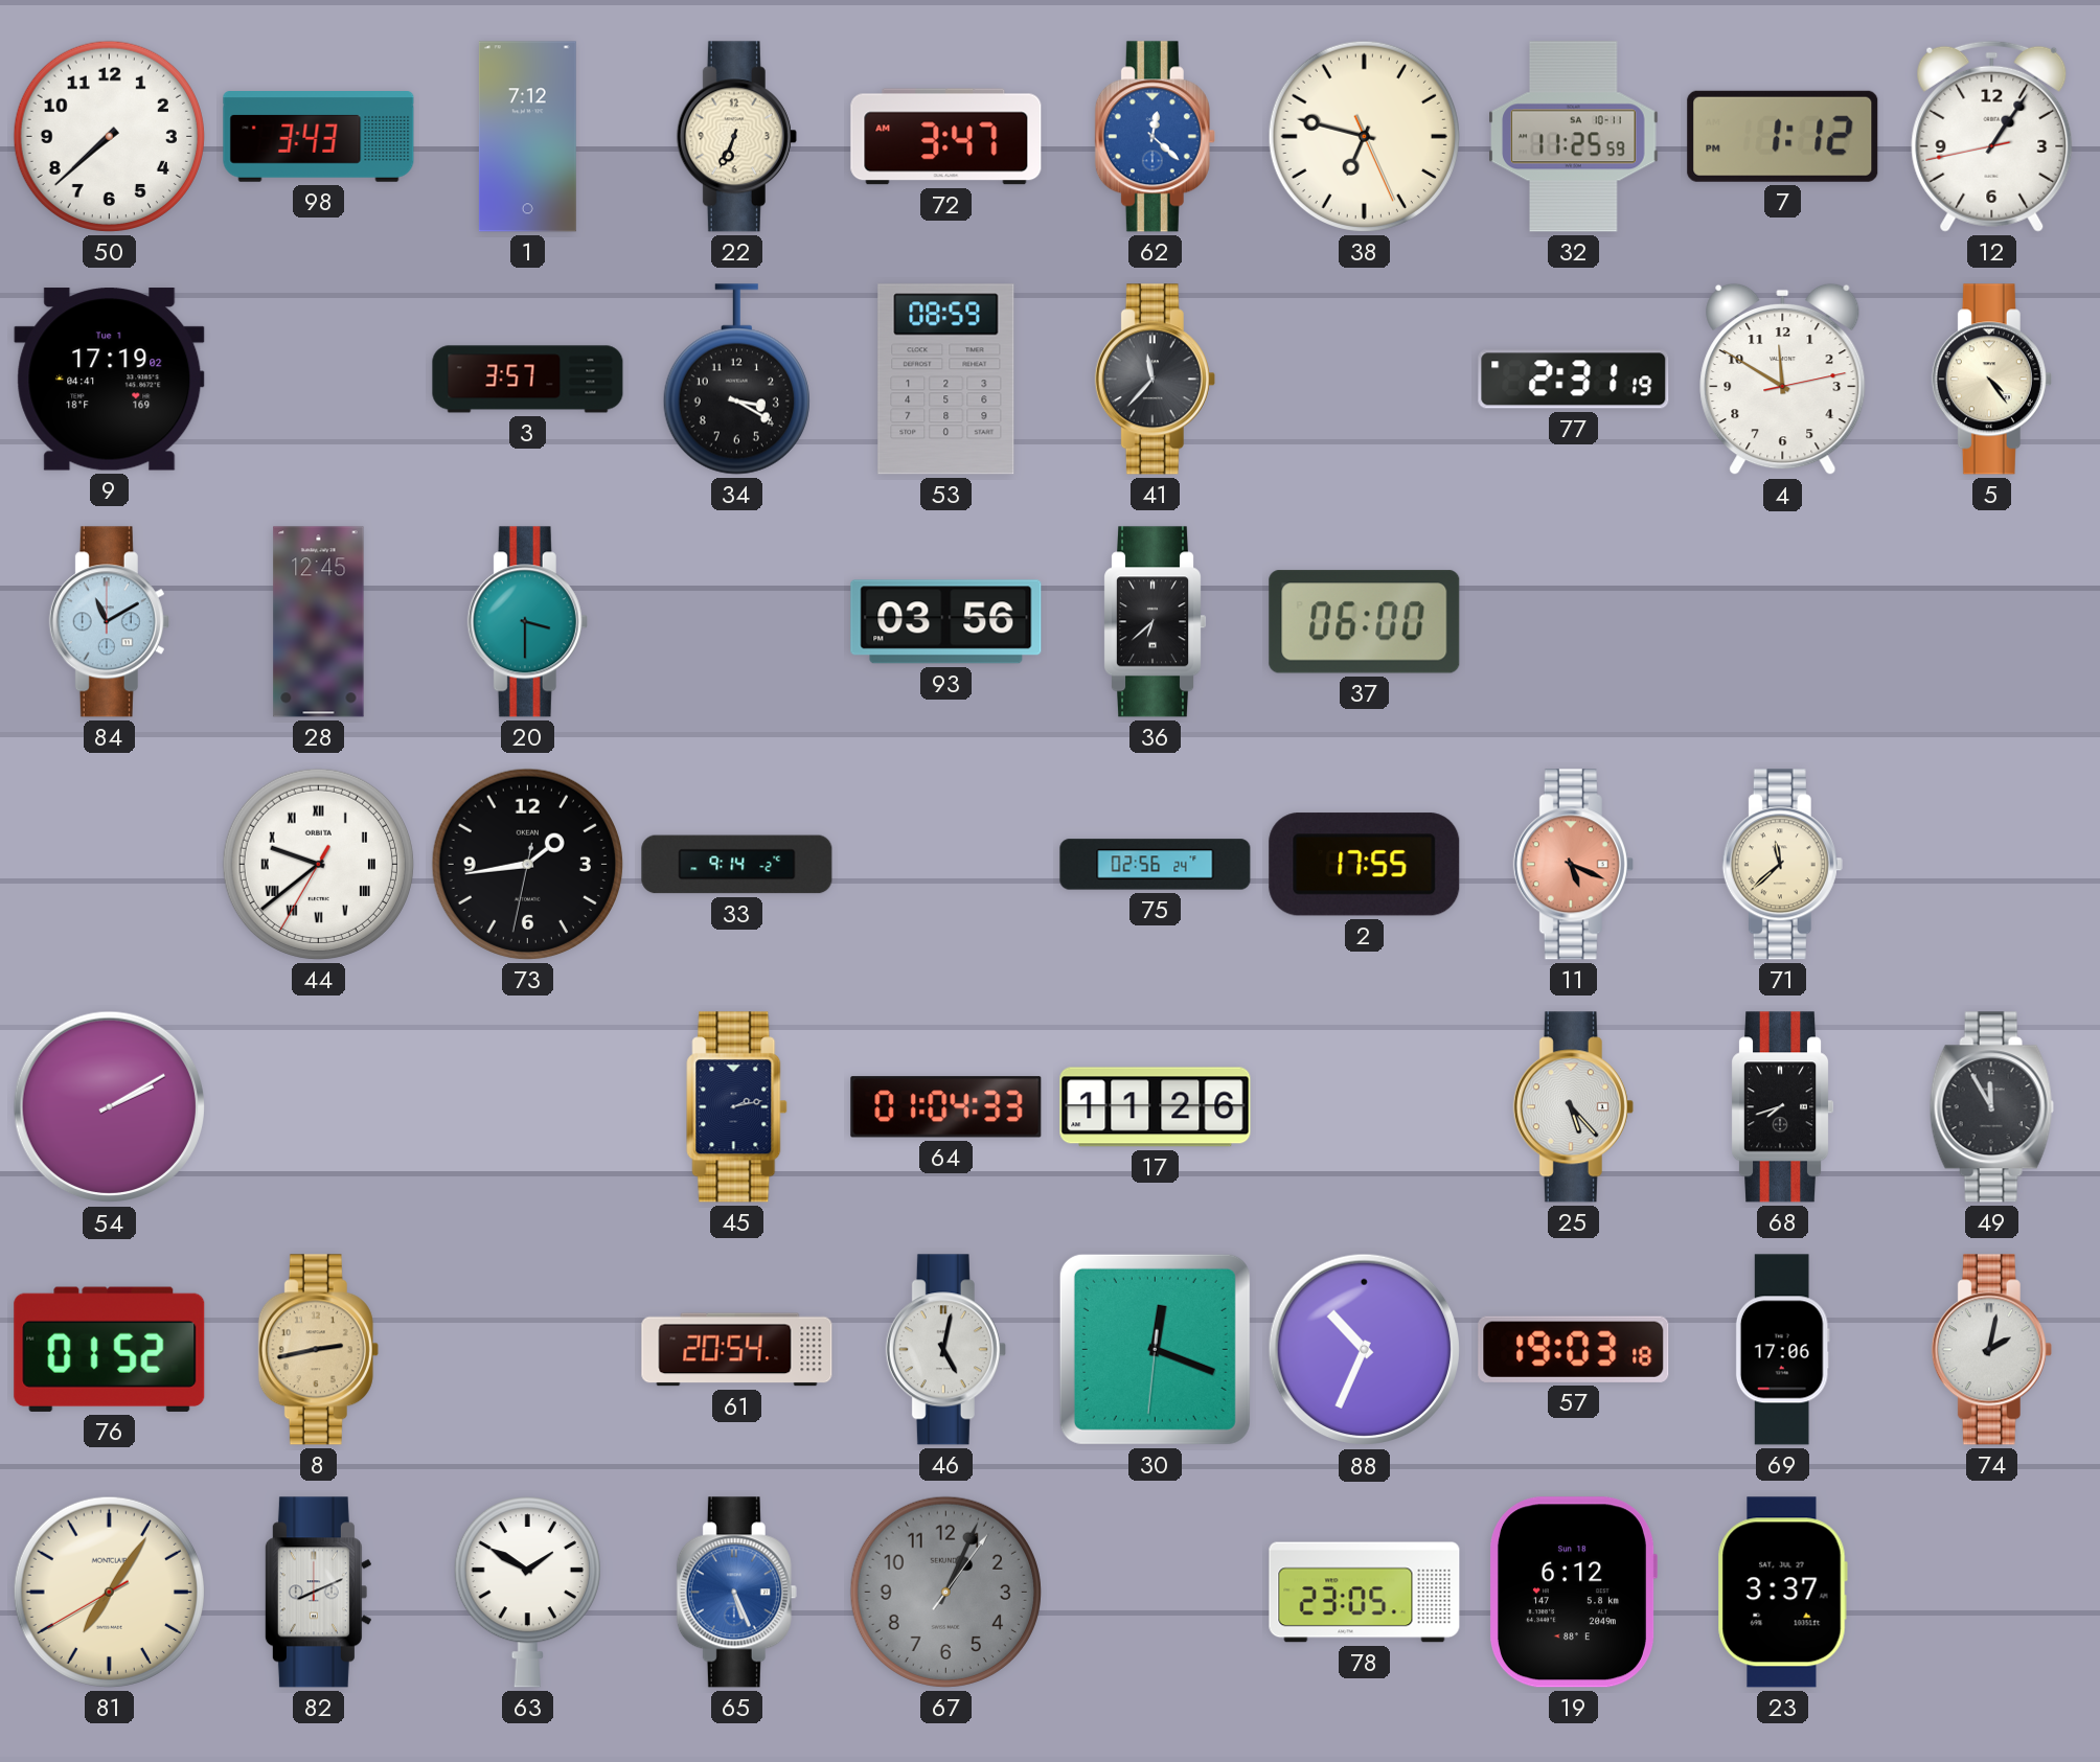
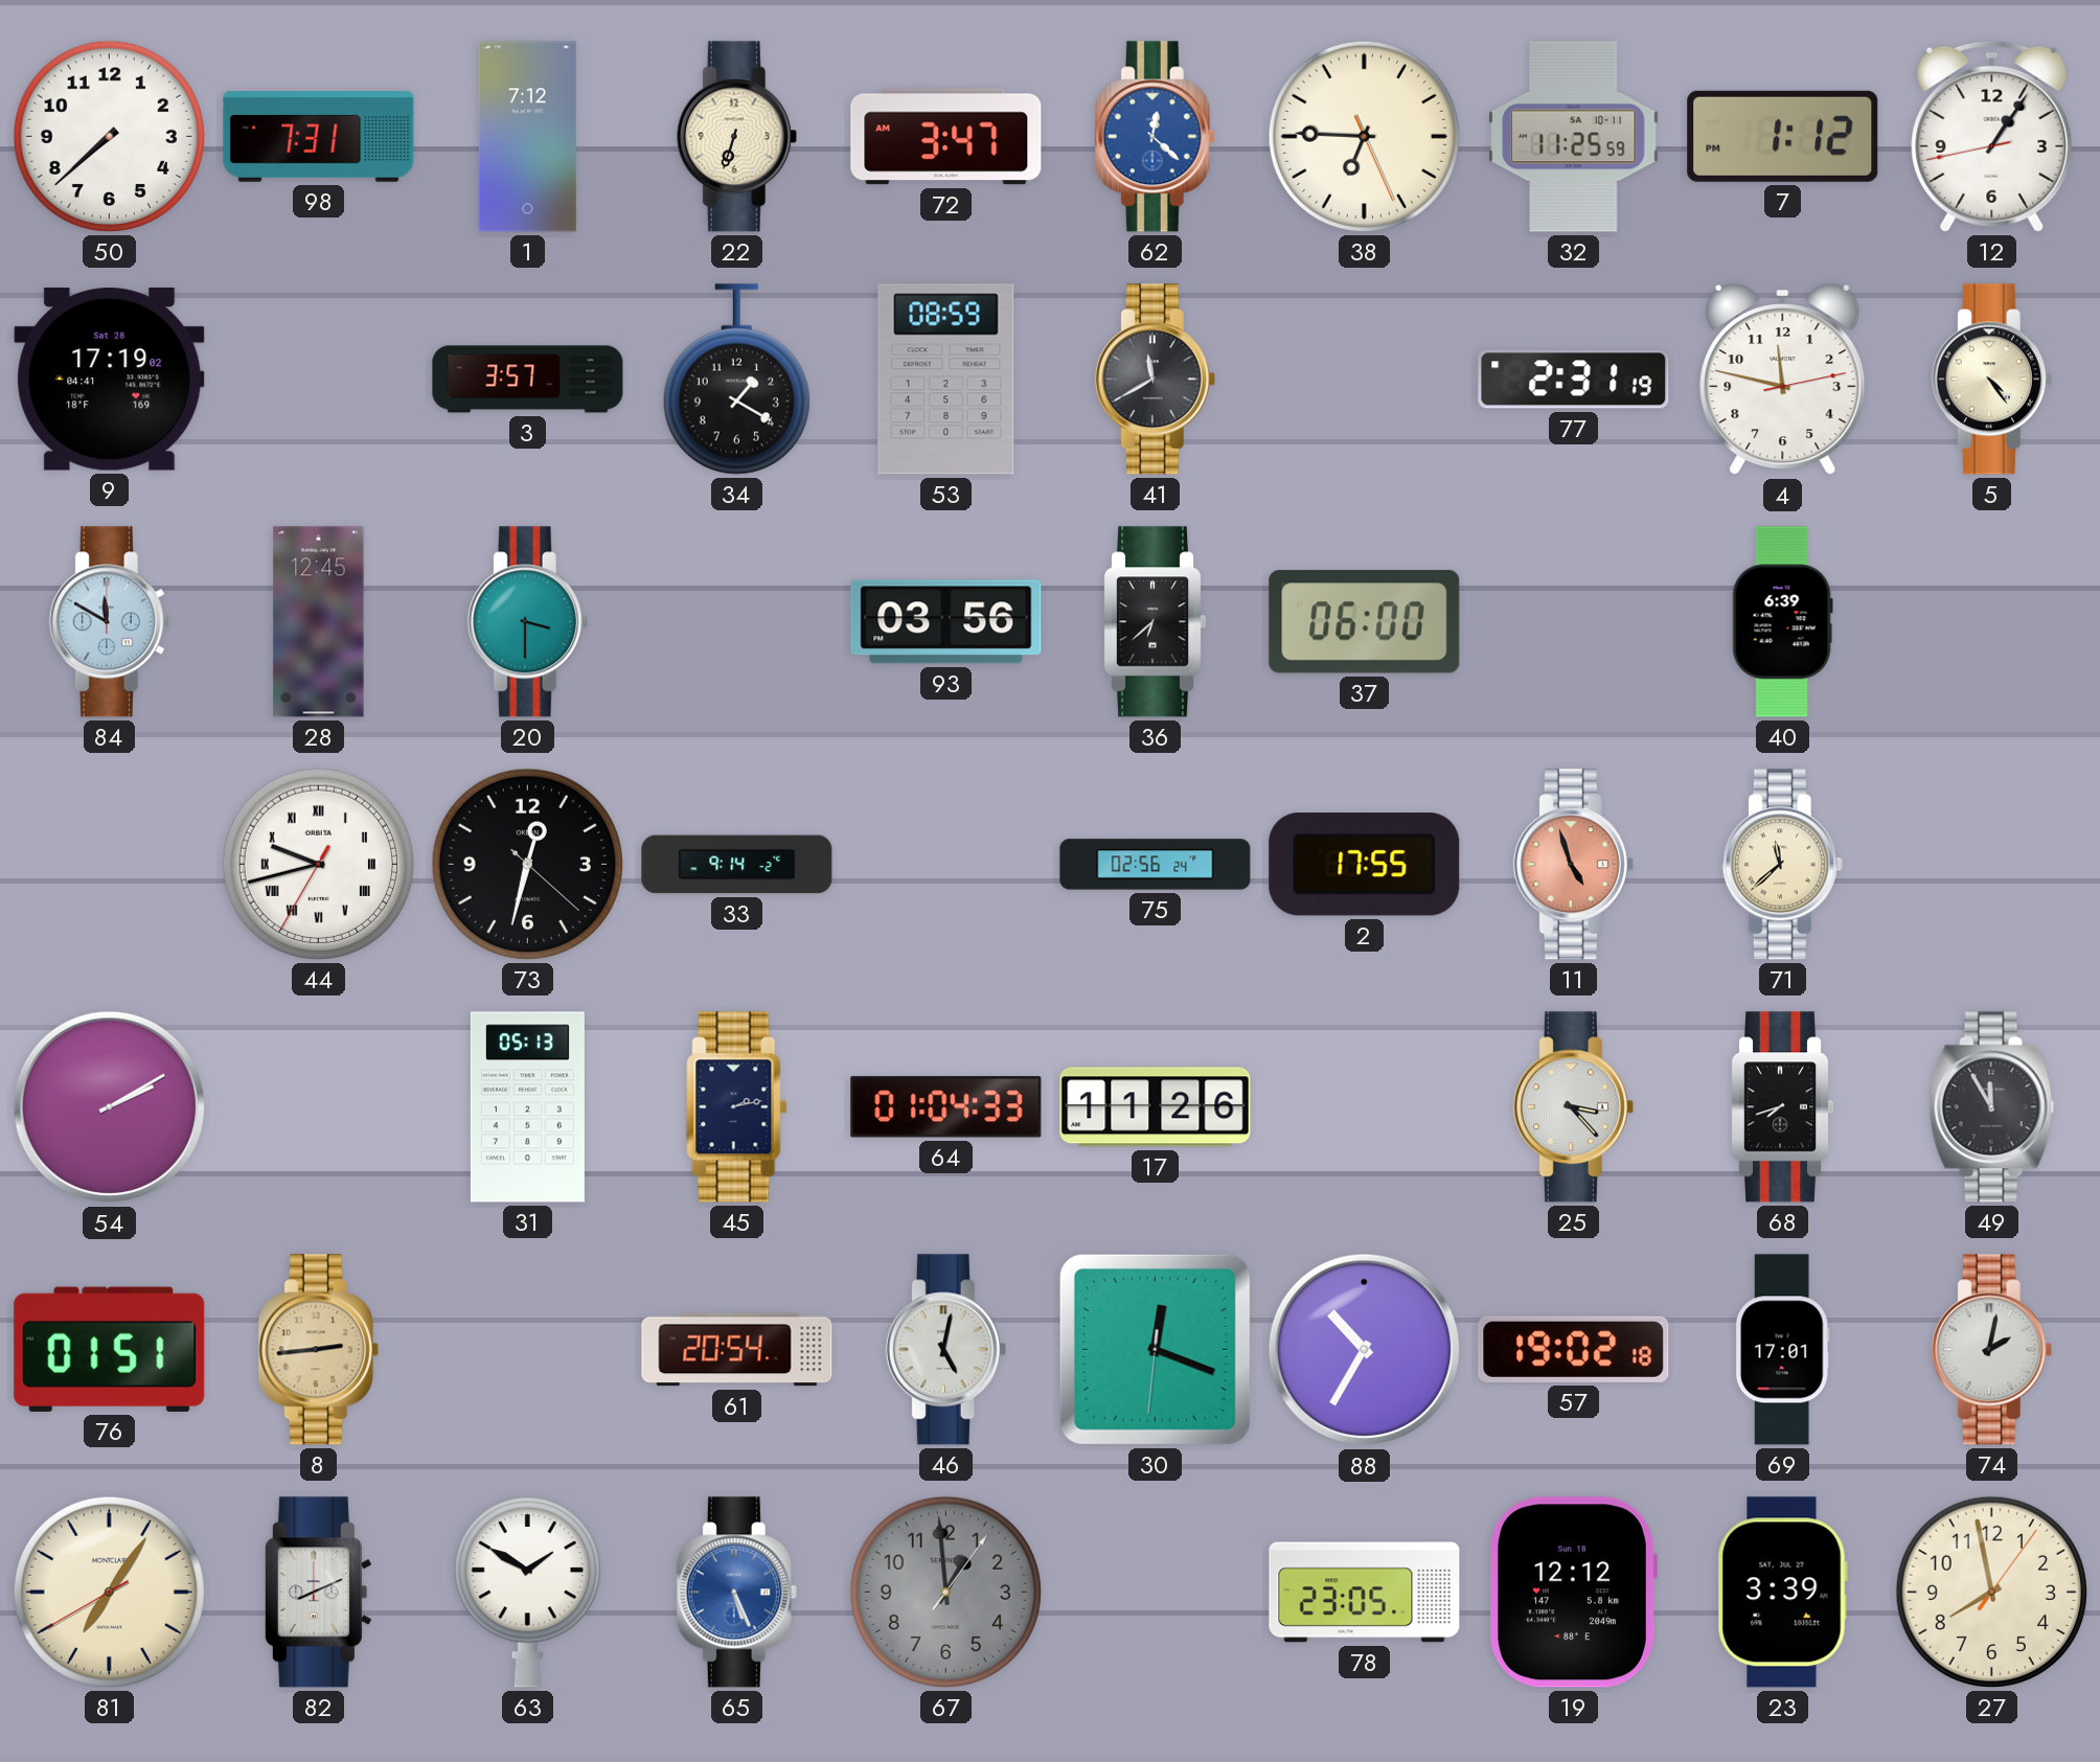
98: 3:43 -> 7:31
22: 6:34 -> 6:33
38: 6:47 -> 6:45
9 date: Tue 1 -> Sat 28
34: 3:20 -> 1:20
41: 11:37 -> 11:40
4: 11:50 -> 11:47
84: 11:10 -> 11:50
40: none -> 6:39
44: 9:38 -> 9:42
73: 1:43 -> 12:32
11: 5:19 -> 4:57
31: none -> 05:13
25: 5:23 -> 3:23
76: 01:52 -> 01:51
8: 2:43 -> 2:44
88: 10:34 -> 10:35
57: 19:03 -> 19:02
69: 17:06 -> 17:01
67: 1:04 -> 12:59
19: 6:12 -> 12:12
23: 3:37 -> 3:39
27: none -> 7:58
